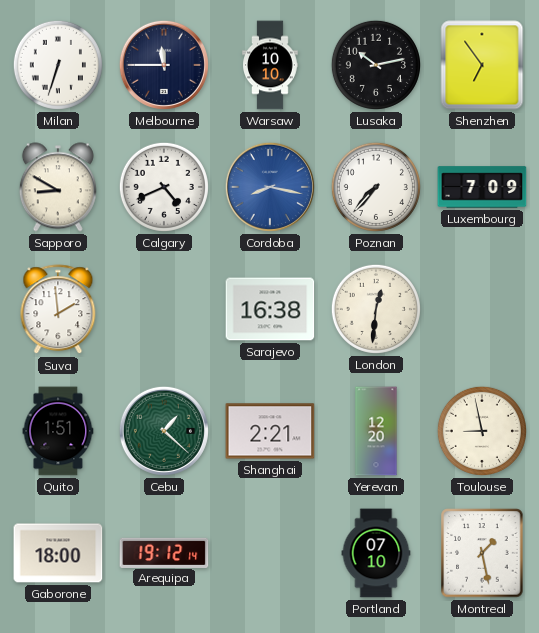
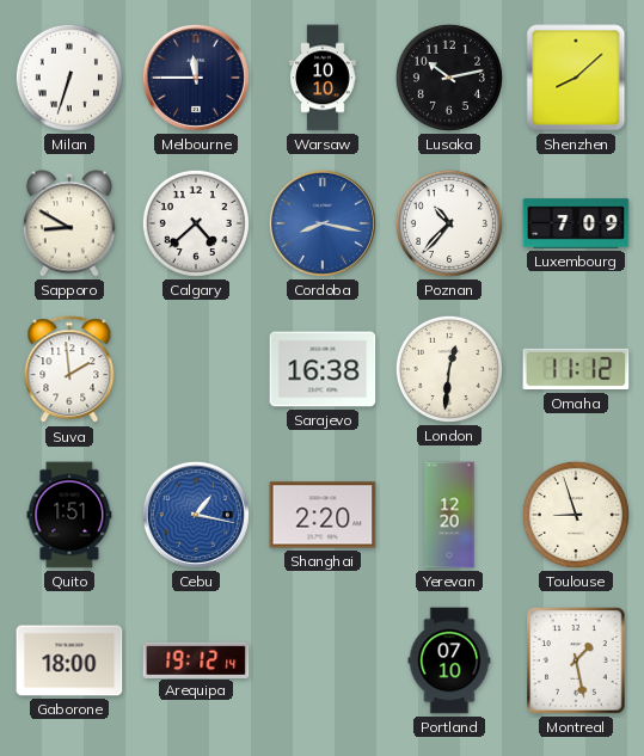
Shenzhen: 6:54 -> 8:08
Calgary: 4:41 -> 4:38
Poznan: 7:37 -> 10:37
Omaha: none -> 11:12
Cebu: 1:22 -> 1:17
Cebu dial: green -> blue
Shanghai: 2:21 -> 2:20
Toulouse: 8:58 -> 8:57
